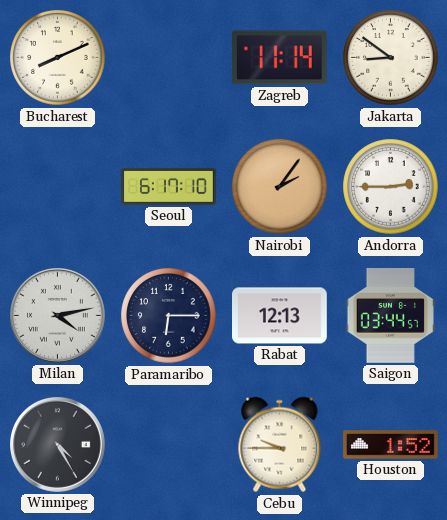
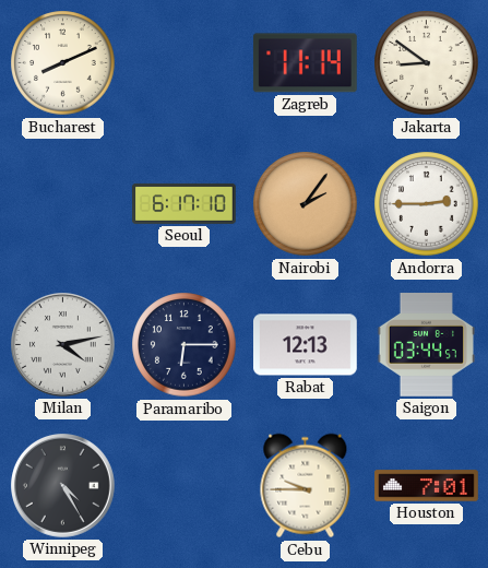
Houston: 1:52 -> 7:01
